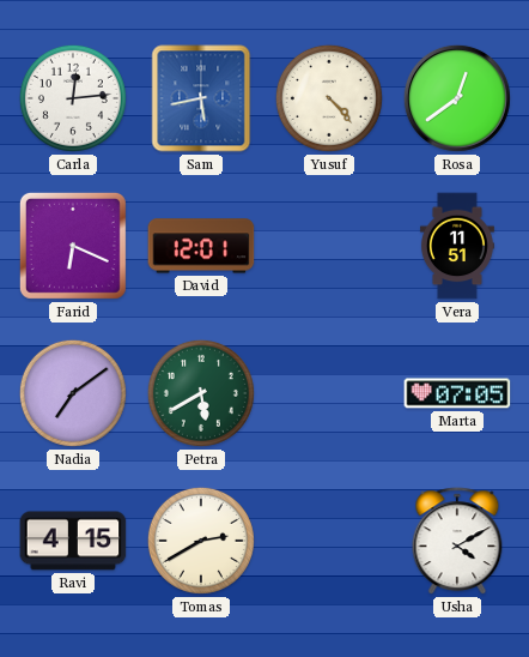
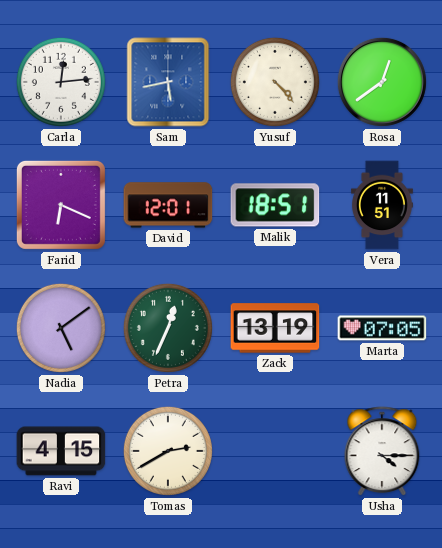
Malik: none -> 18:51
Nadia: 7:09 -> 5:09
Petra: 5:40 -> 12:34
Zack: none -> 13:19
Usha: 4:10 -> 4:15
